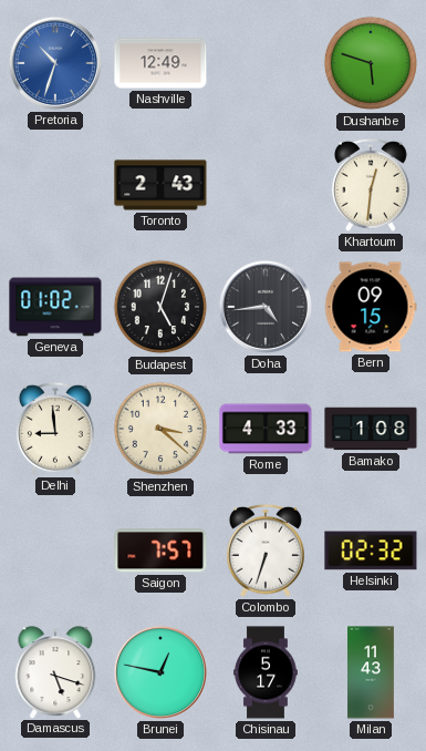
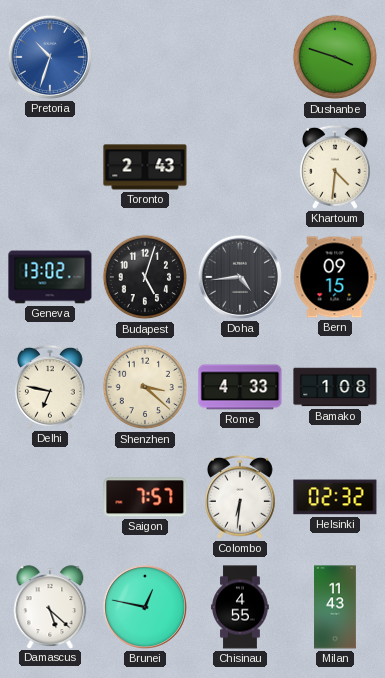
Nashville: 12:49 -> none
Dushanbe: 5:48 -> 3:48
Khartoum: 12:31 -> 4:31
Geneva: 01:02 -> 13:02
Delhi: 8:59 -> 6:47
Colombo: 6:33 -> 6:31
Damascus: 5:18 -> 5:22
Chisinau: 5:17 -> 4:55
